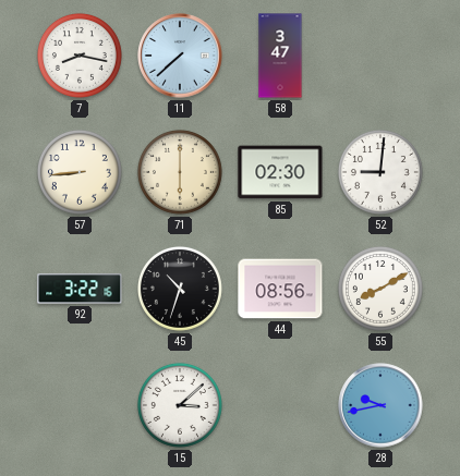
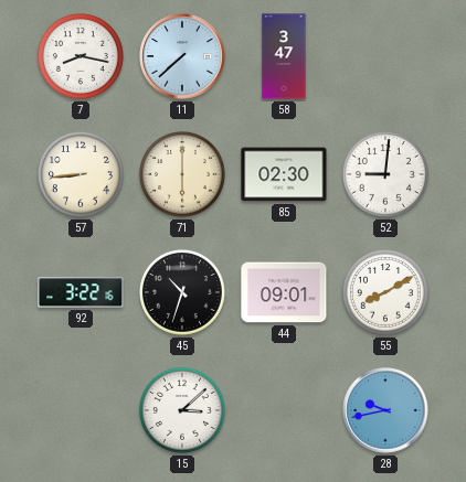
44: 08:56 -> 09:01
